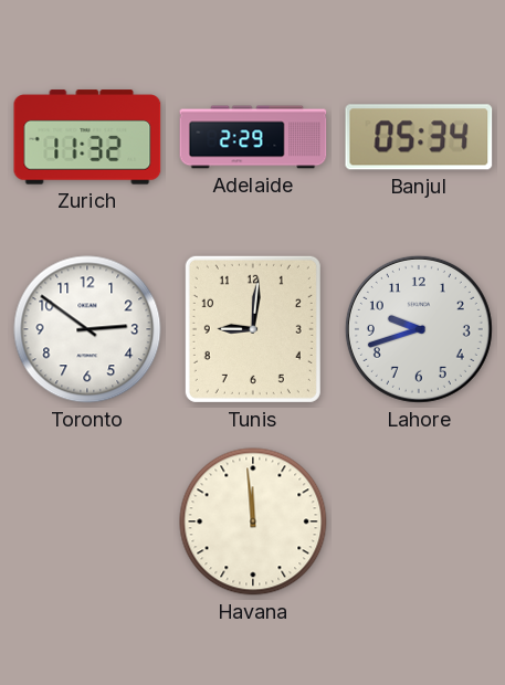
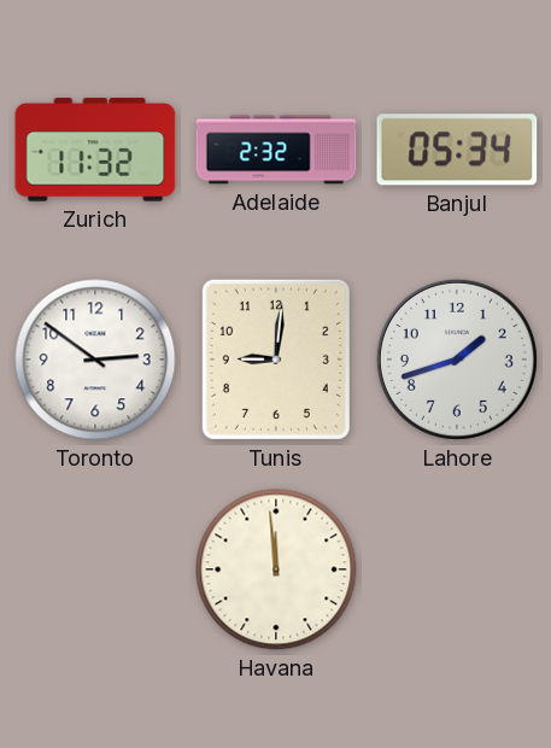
Adelaide: 2:29 -> 2:32
Lahore: 9:42 -> 1:42
